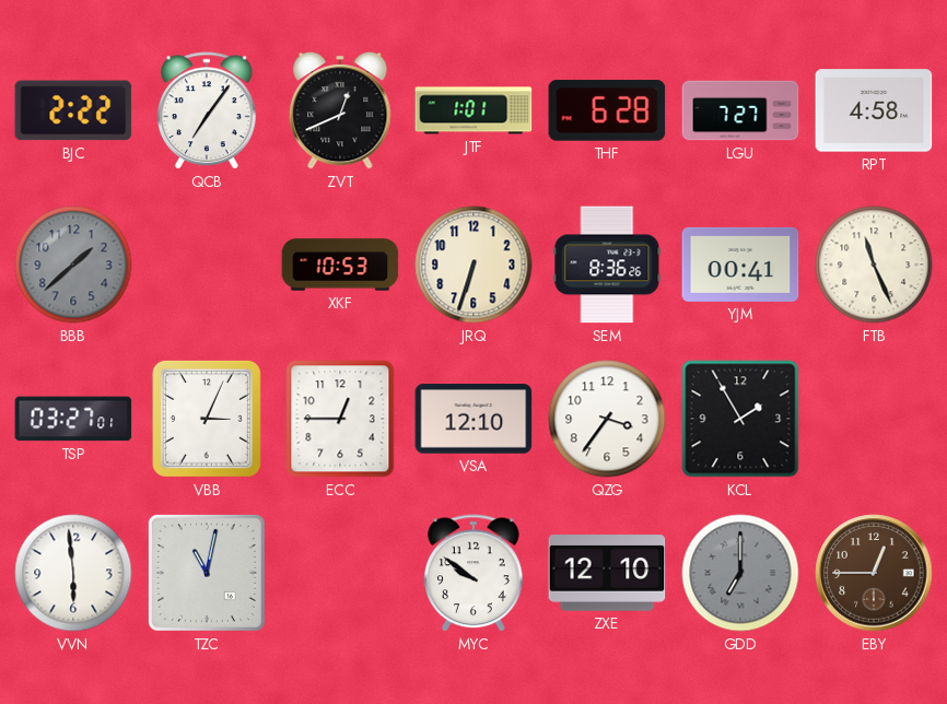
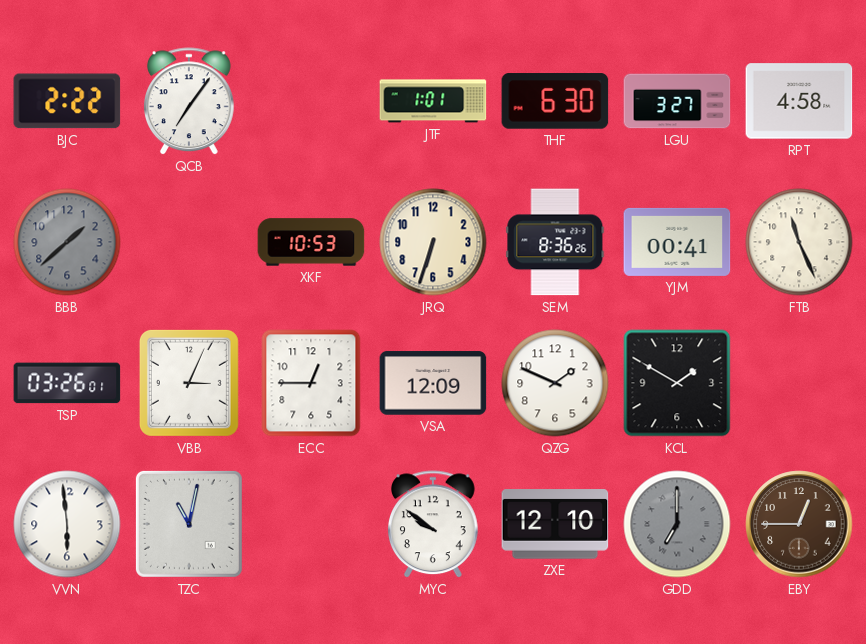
ZVT: 12:41 -> none
THF: 6:28 -> 6:30
LGU: 7:27 -> 3:27
TSP: 03:27 -> 03:26
VSA: 12:10 -> 12:09
QZG: 3:36 -> 1:49
KCL: 1:55 -> 1:50
